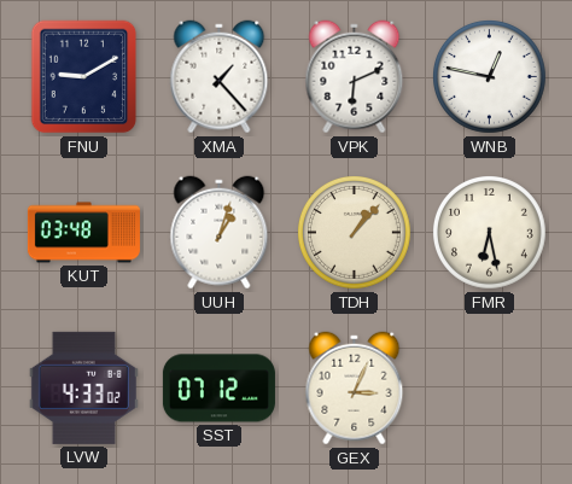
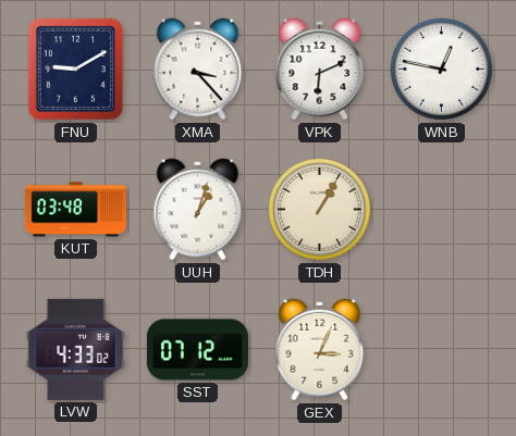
XMA: 1:23 -> 3:23
TDH: 1:07 -> 1:05
FMR: 6:28 -> none
